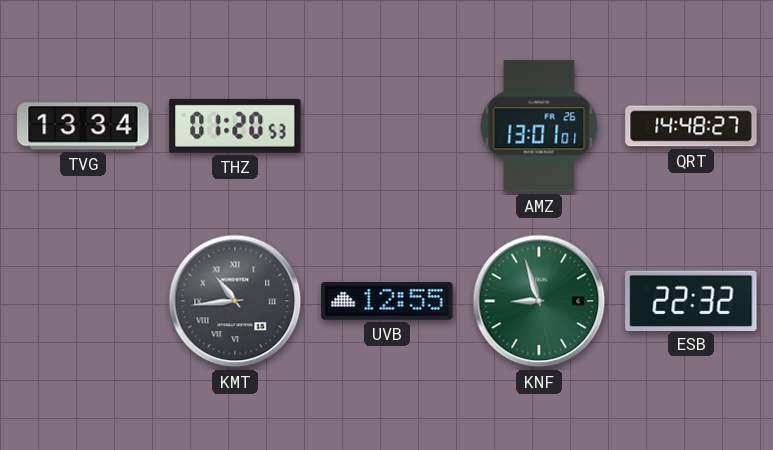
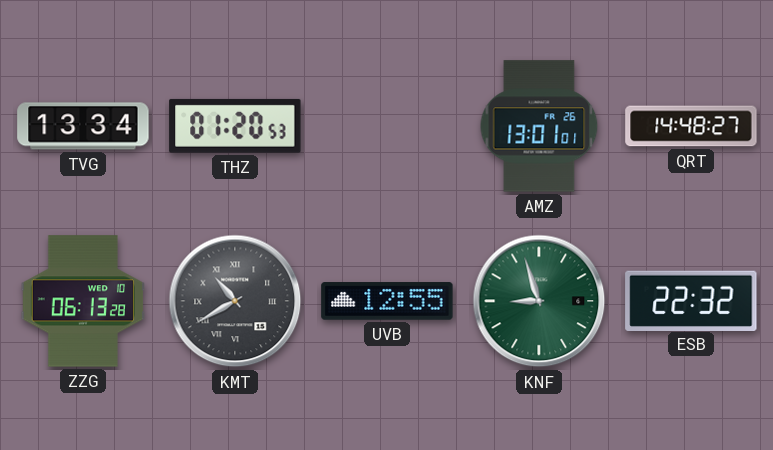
ZZG: none -> 06:13
KMT: 10:44 -> 10:40
